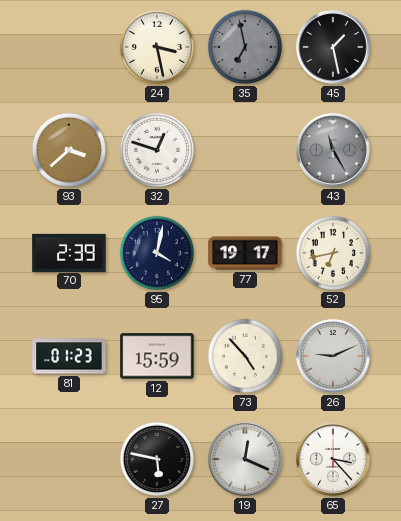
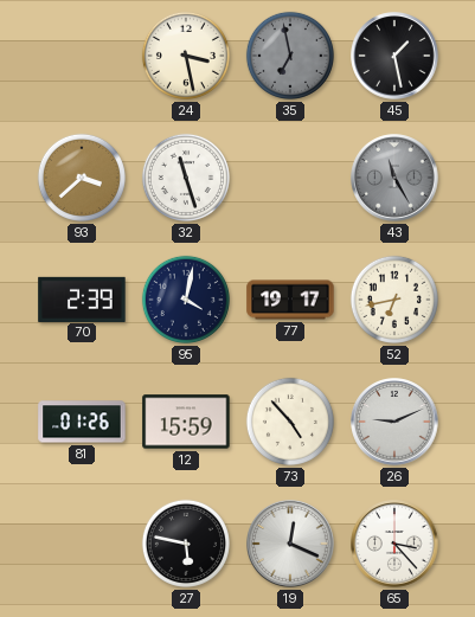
32: 12:48 -> 11:27
81: 01:23 -> 01:26
